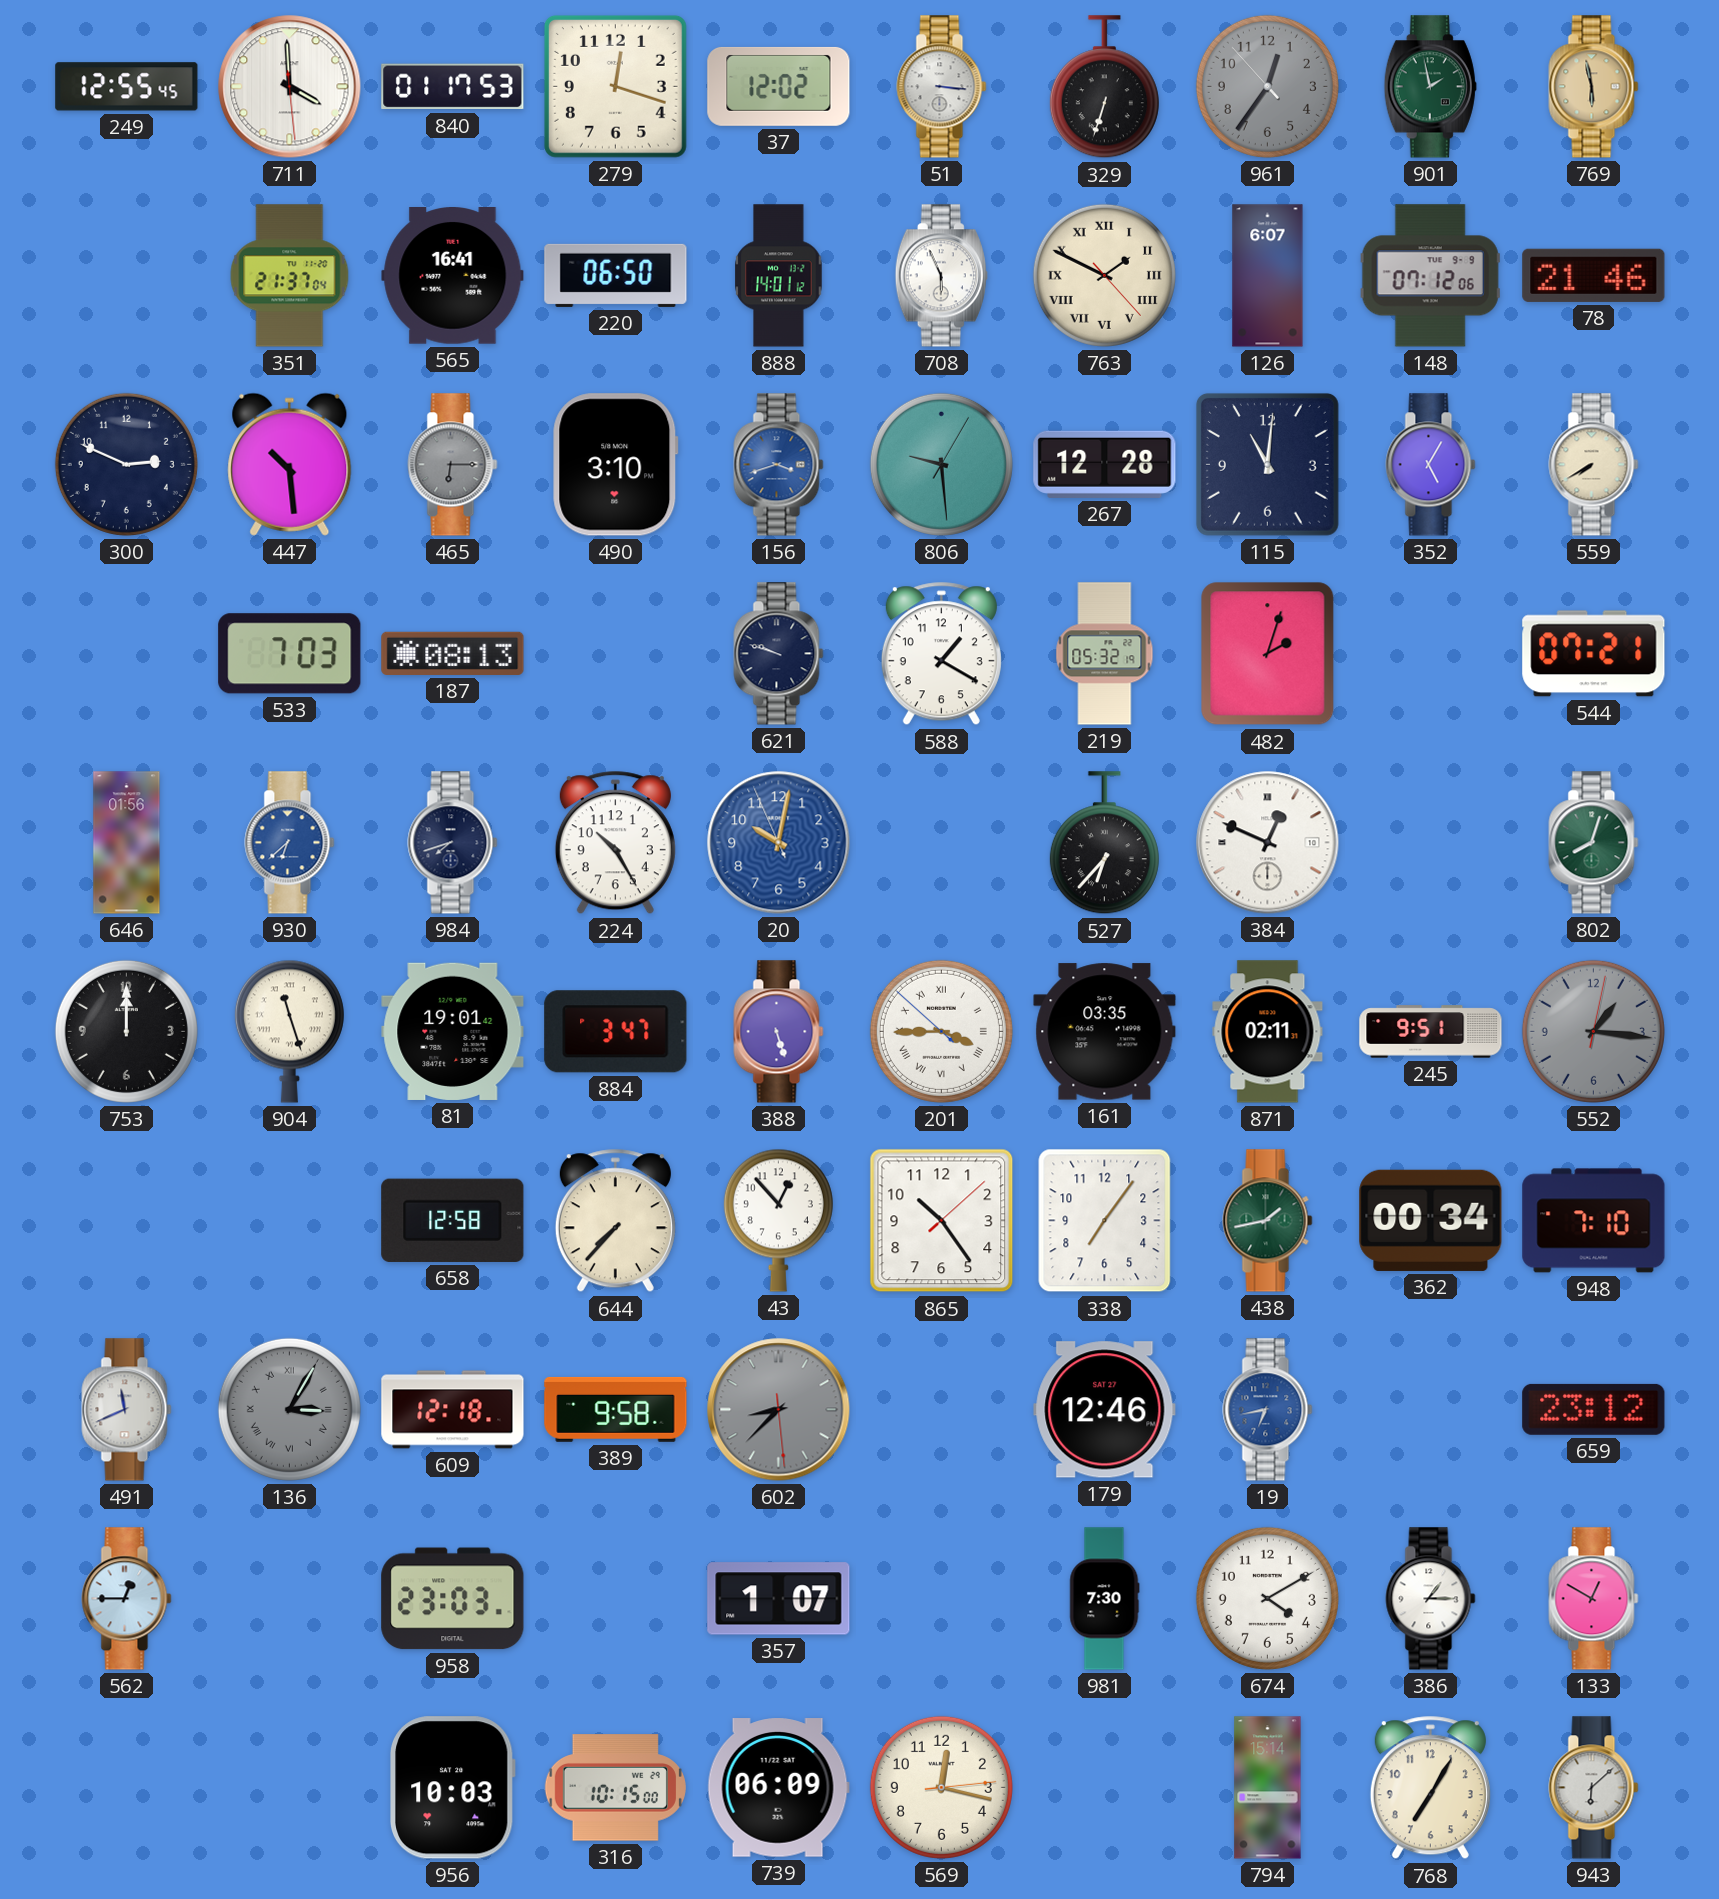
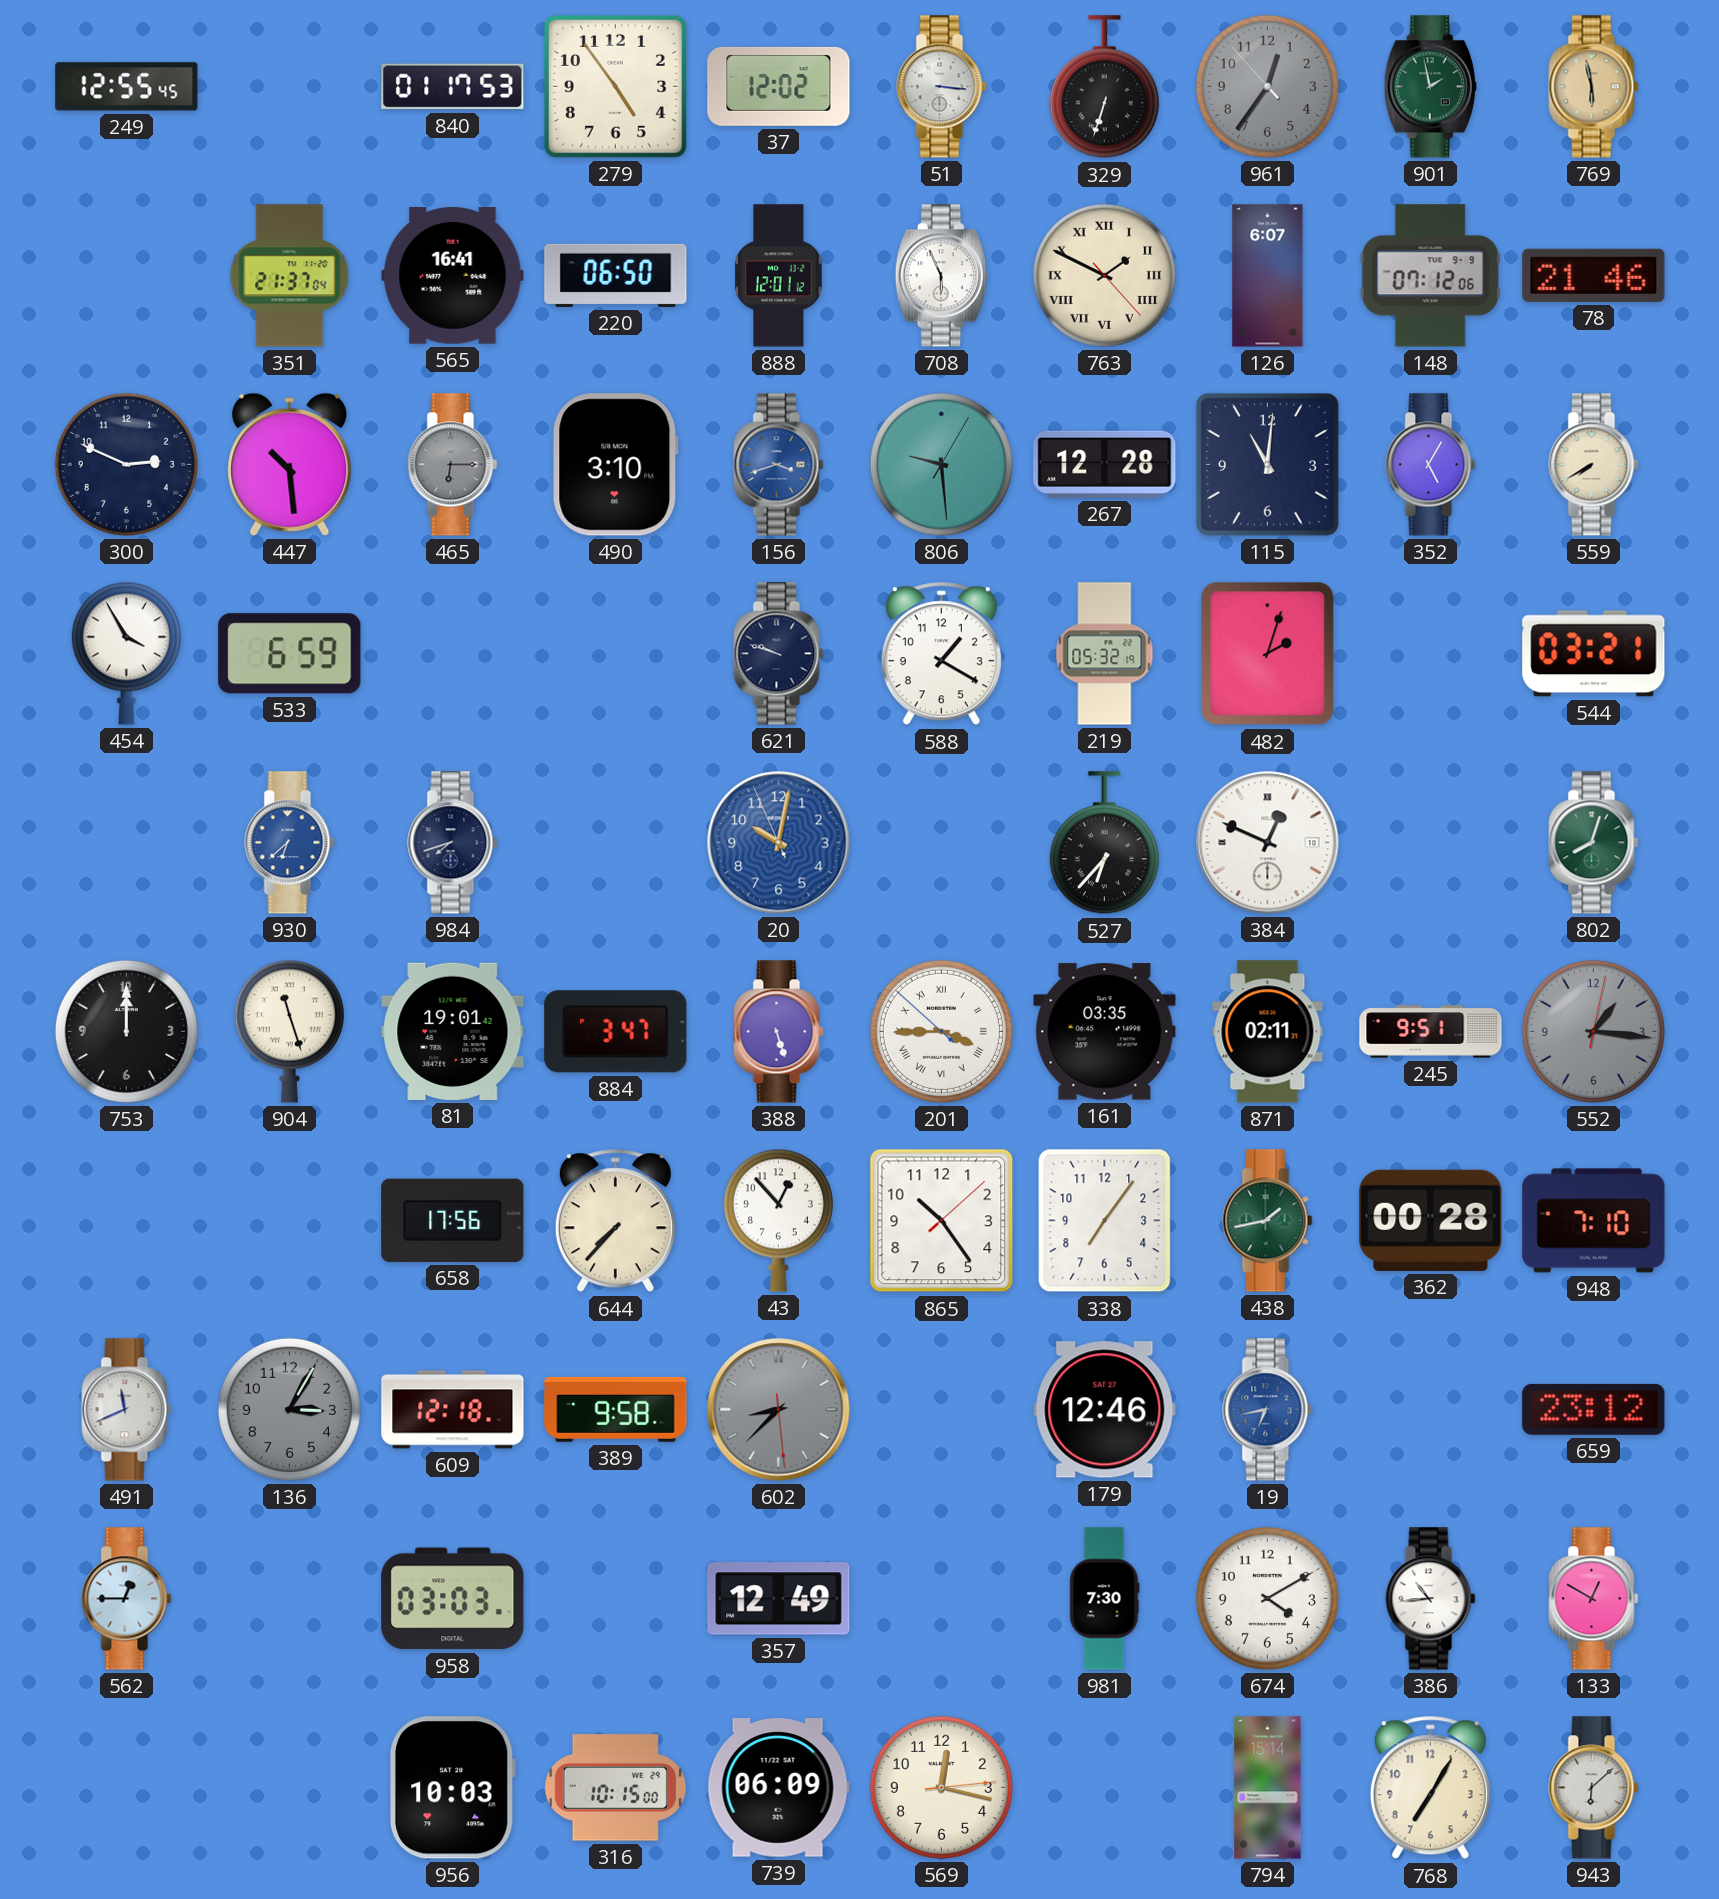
711: 3:59 -> none
279: 12:18 -> 4:54
888: 14:01 -> 12:01
454: none -> 3:55
533: 7:03 -> 6:59
187: 08:13 -> none
544: 07:21 -> 03:21
646: 01:56 -> none
224: 10:25 -> none
658: 12:58 -> 17:56
362: 00:34 -> 00:28
136 numerals: Roman -> Arabic
958: 23:03 -> 03:03
357: 1:07 -> 12:49
386: 1:15 -> 10:44
